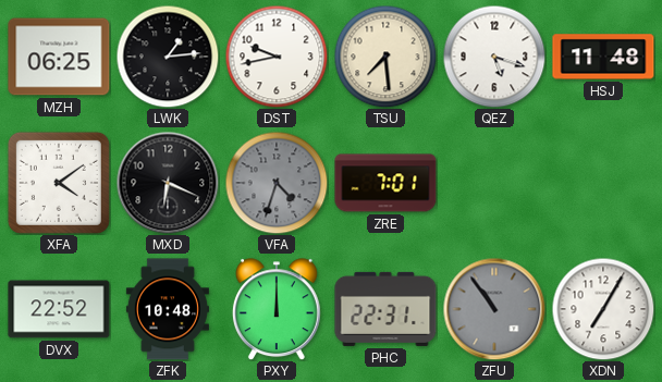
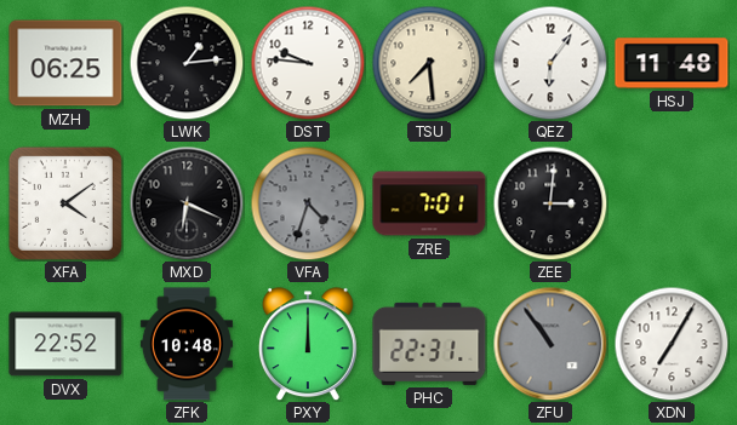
DST: 9:43 -> 9:46
QEZ: 5:18 -> 6:06
ZEE: none -> 3:01
